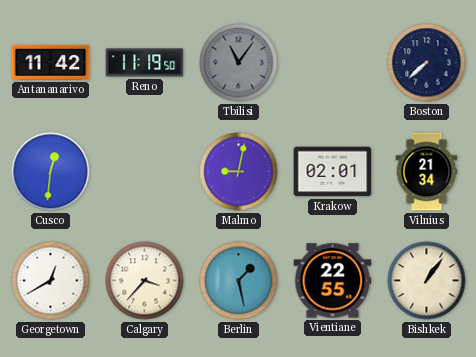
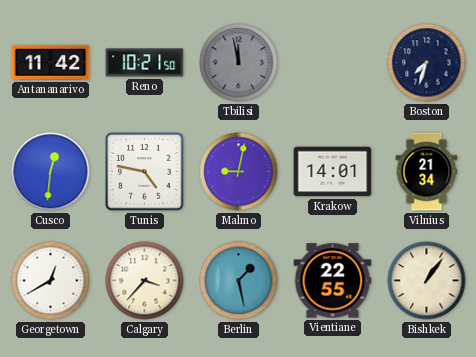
Reno: 11:19 -> 10:21
Tbilisi: 11:06 -> 11:58
Boston: 7:38 -> 7:33
Tunis: none -> 4:47
Krakow: 02:01 -> 14:01
